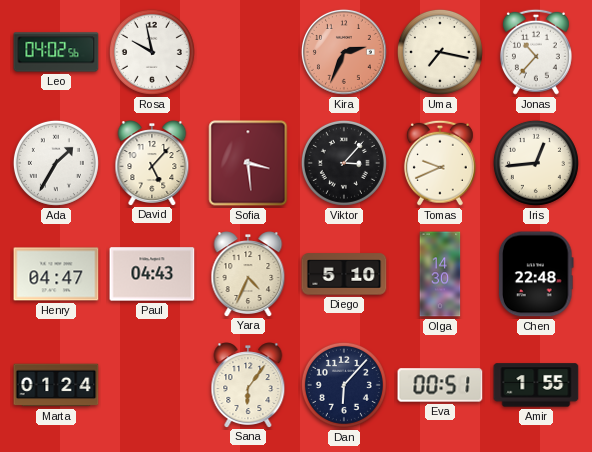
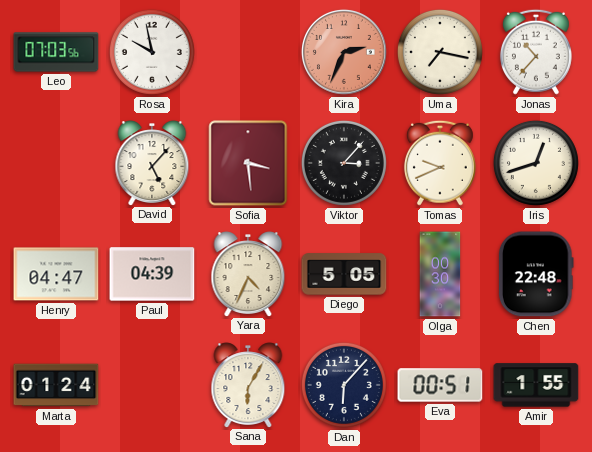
Leo: 04:02 -> 07:03
Ada: 1:35 -> none
Iris: 12:44 -> 12:42
Paul: 04:43 -> 04:39
Diego: 5:10 -> 5:05
Olga: 14:30 -> 00:30
Sana: 6:06 -> 6:05
